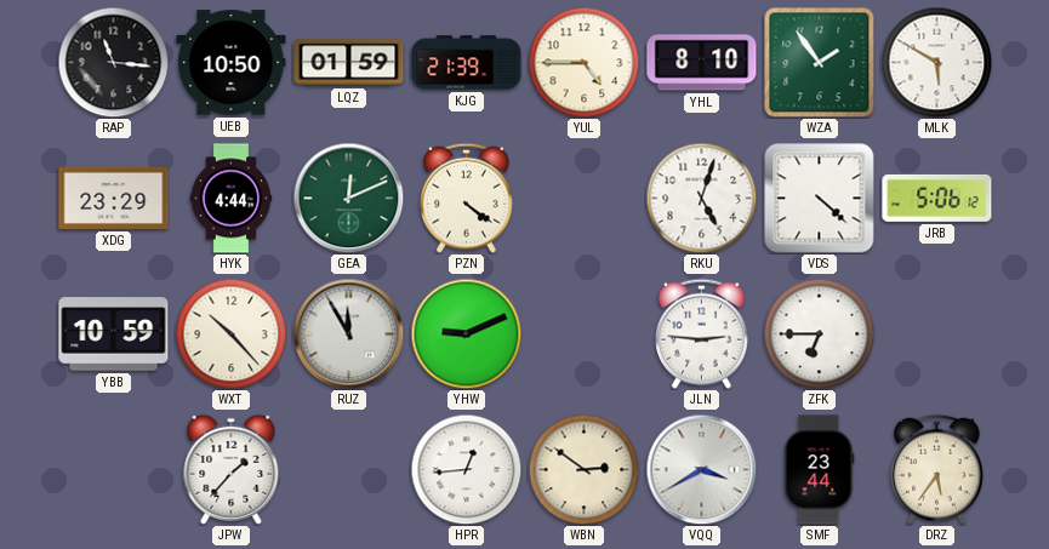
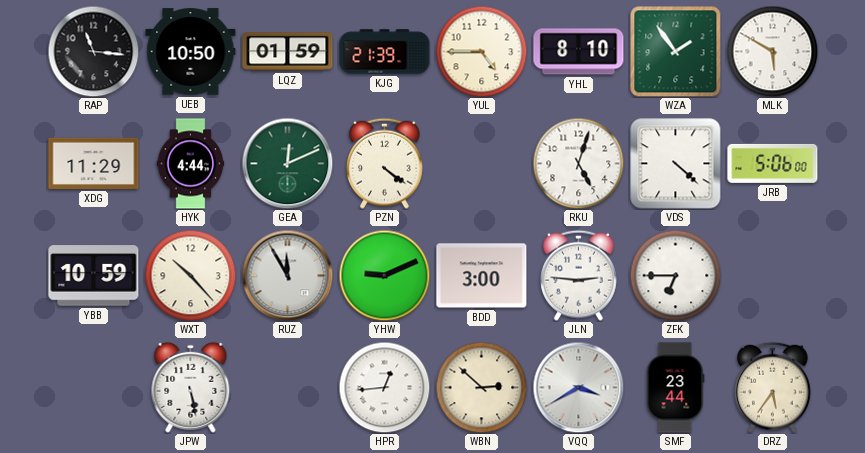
XDG: 23:29 -> 11:29
JRB: 5:06:12 -> 5:06:00
BDD: none -> 3:00
JPW: 1:37 -> 5:28
WBN: 2:51 -> 2:52
